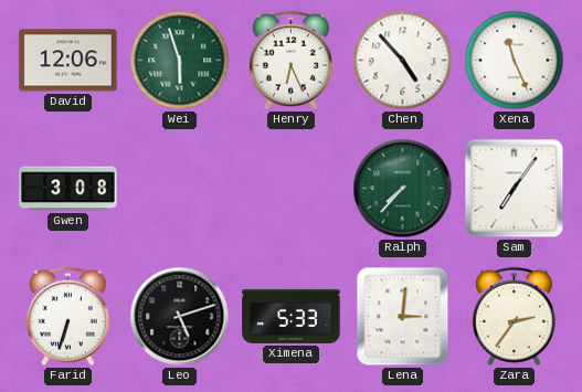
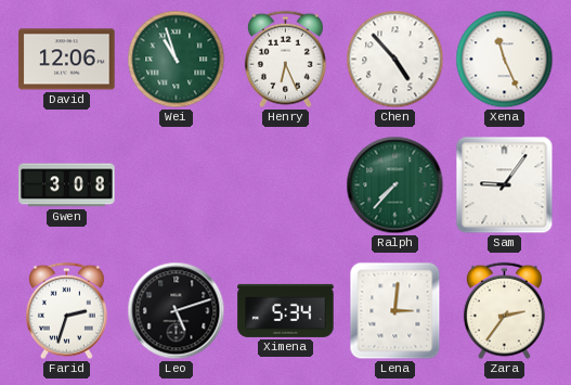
Wei: 5:57 -> 10:57
Sam: 7:06 -> 9:06
Farid: 6:33 -> 2:33
Ximena: 5:33 -> 5:34
